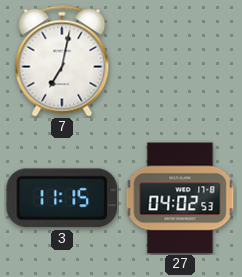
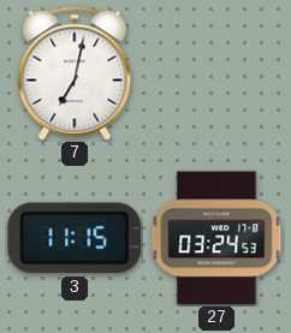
27: 04:02 -> 03:24
